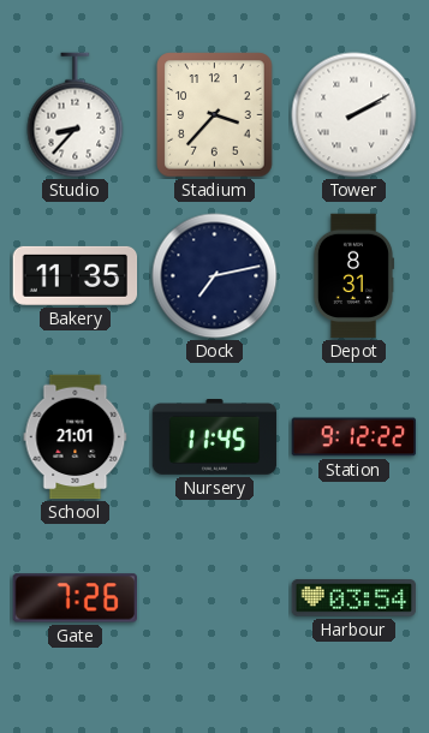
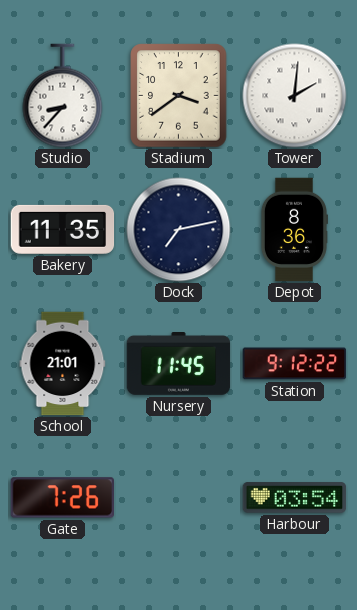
Stadium: 3:37 -> 3:39
Tower: 2:10 -> 2:01
Depot: 8:31 -> 8:36
